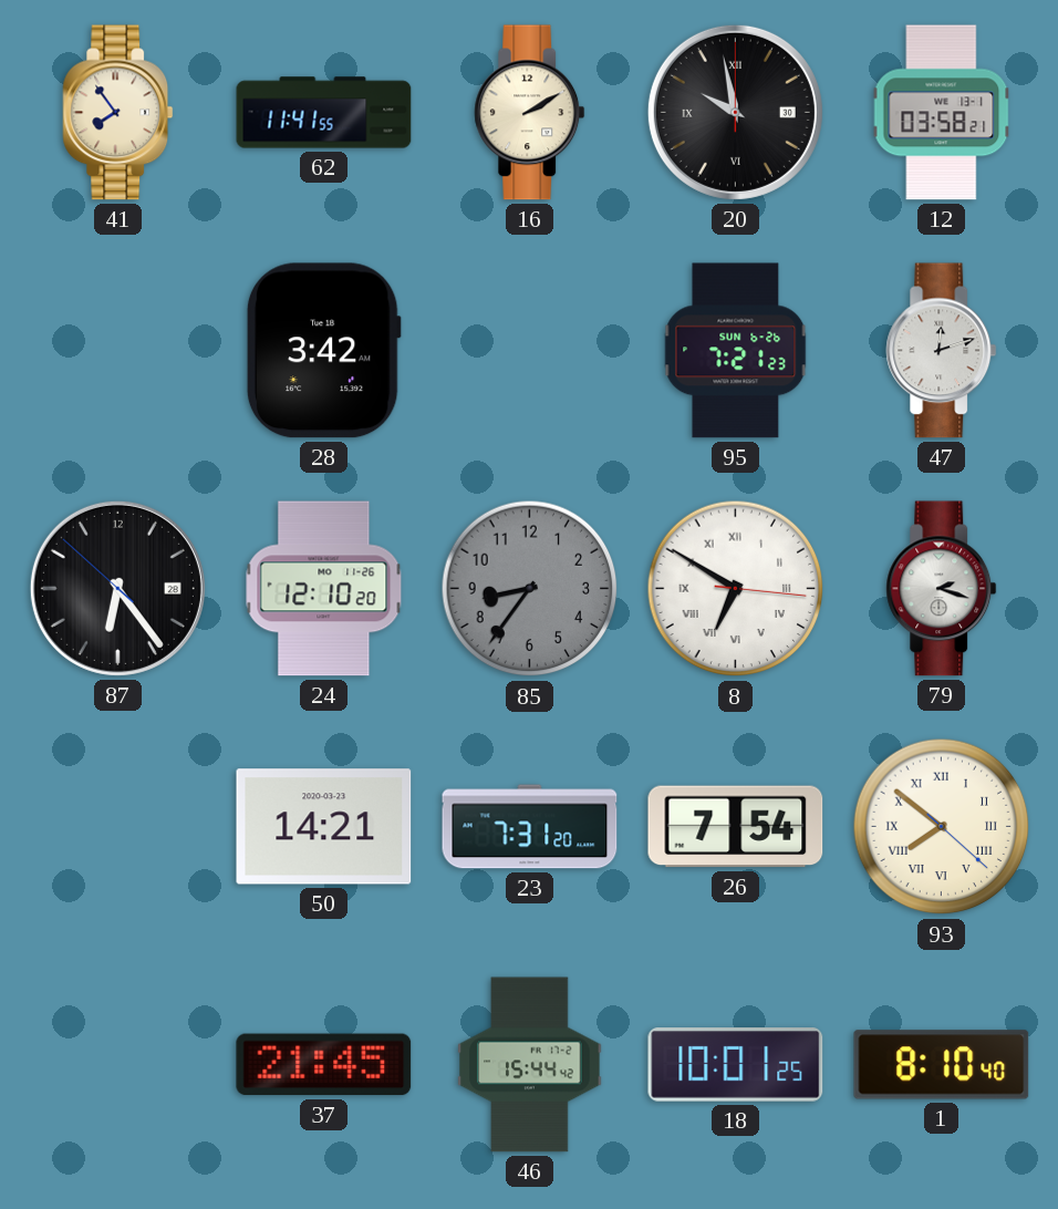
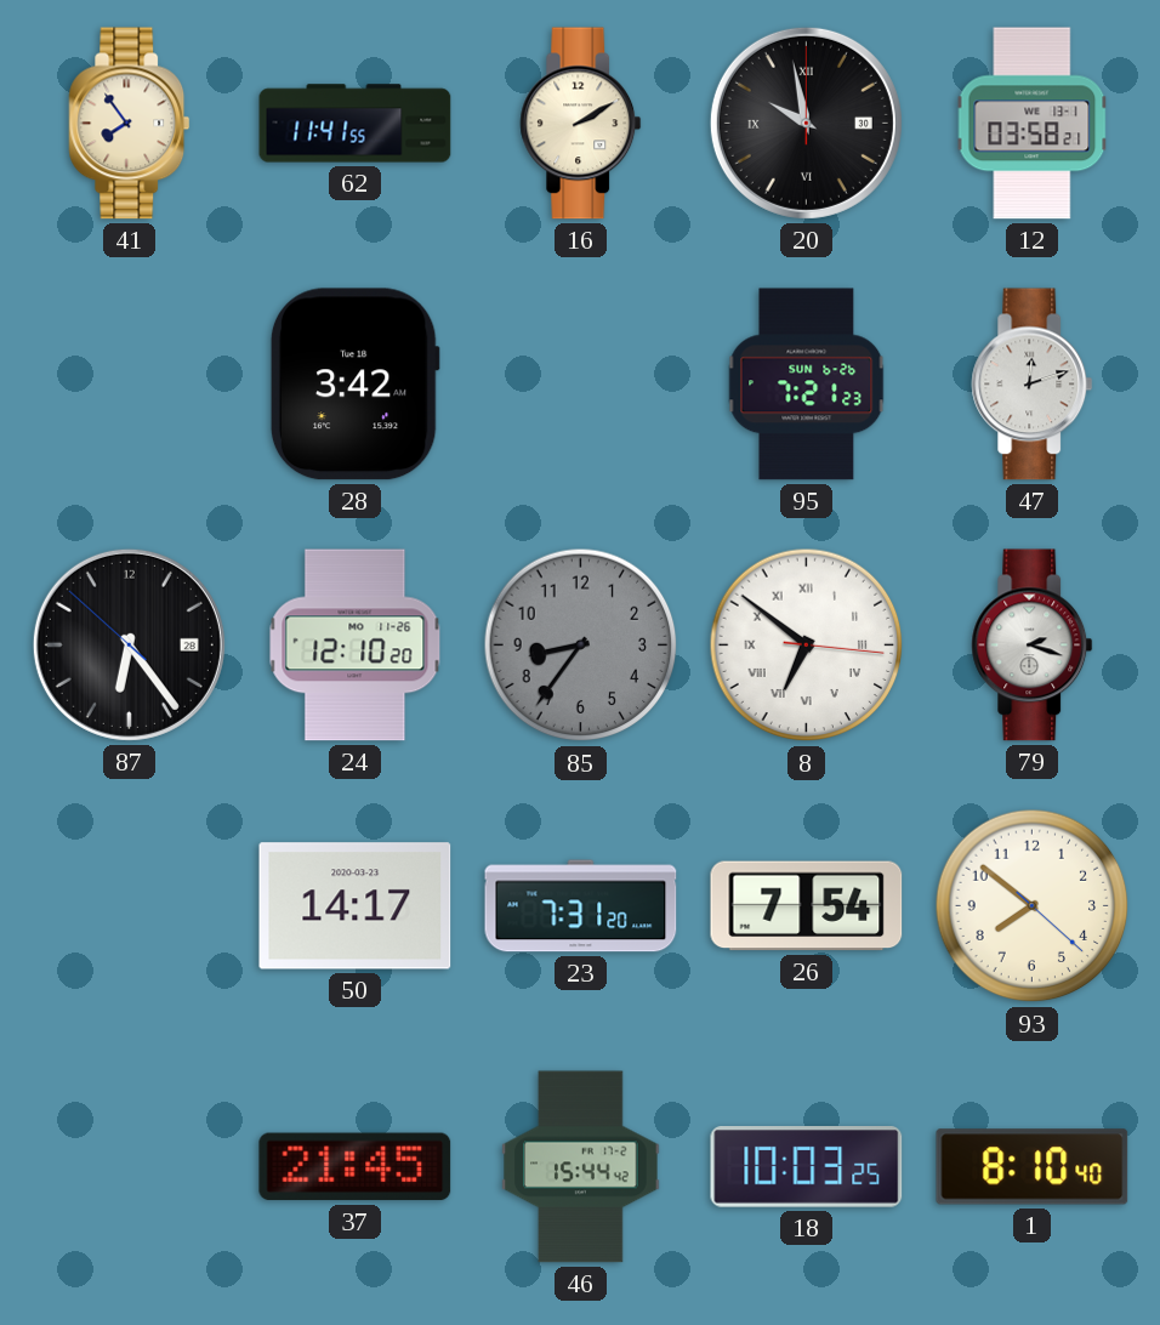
8: 6:50 -> 6:51
50: 14:21 -> 14:17
93 numerals: Roman -> Arabic
18: 10:01 -> 10:03
